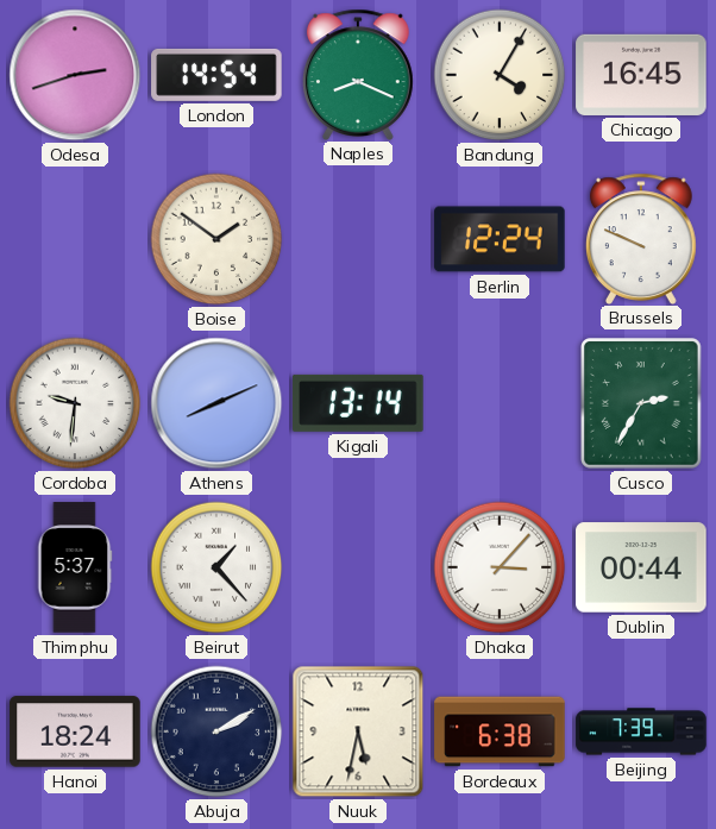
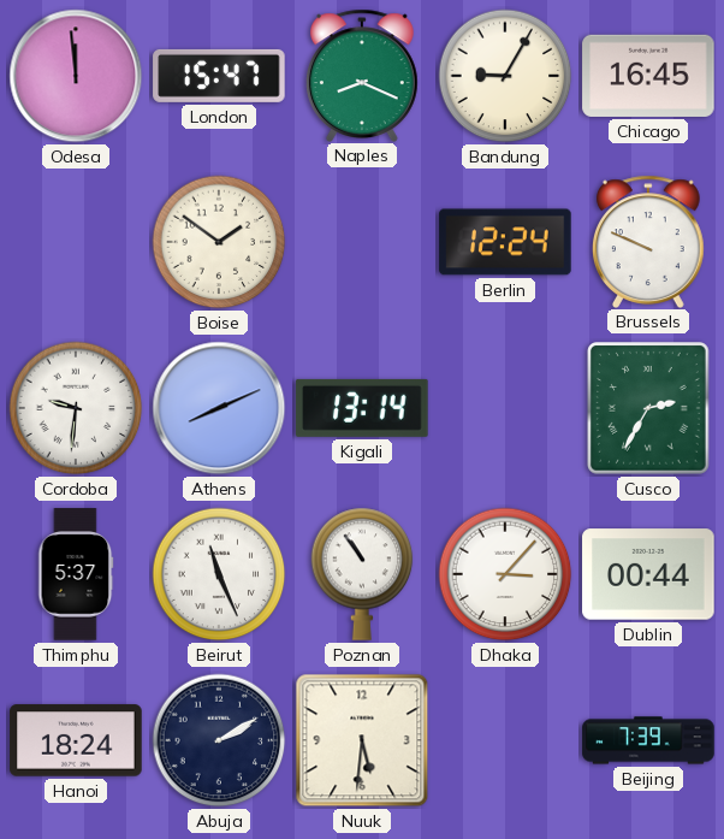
Odesa: 2:42 -> 11:59
London: 14:54 -> 15:47
Bandung: 4:05 -> 9:05
Beirut: 1:23 -> 11:26
Poznan: none -> 10:54
Nuuk: 5:32 -> 5:31
Bordeaux: 6:38 -> none
